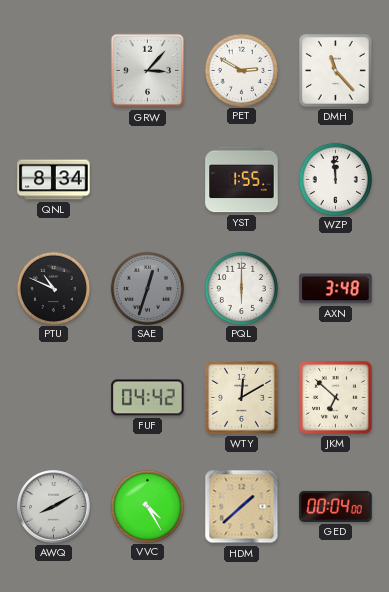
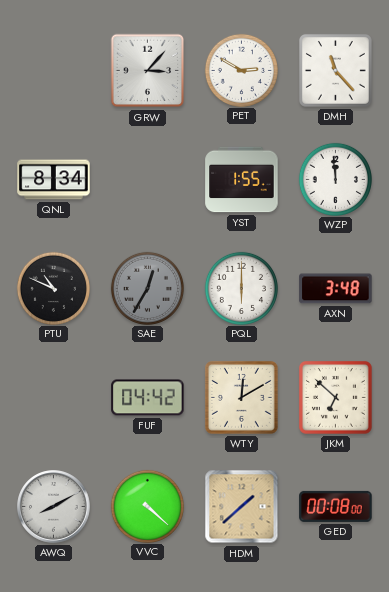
SAE: 12:33 -> 12:35
VVC: 4:25 -> 4:22
GED: 00:04 -> 00:08
